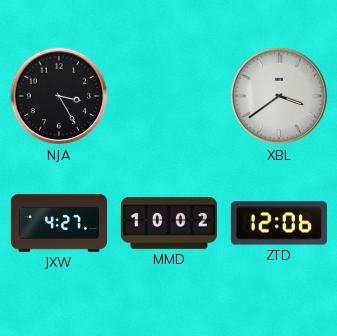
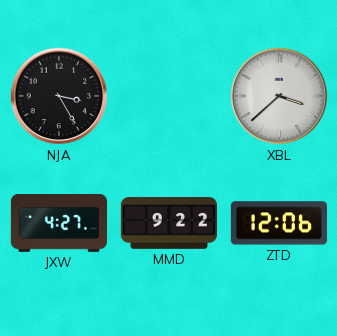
XBL: 3:39 -> 3:38
MMD: 10:02 -> 9:22
